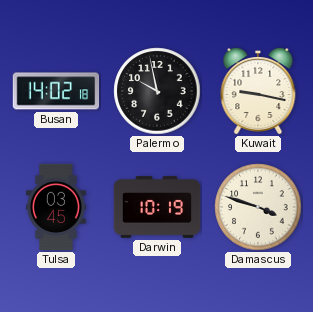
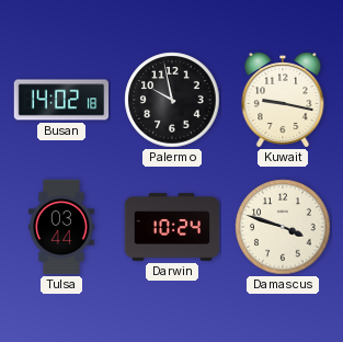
Tulsa: 03:45 -> 03:44
Darwin: 10:19 -> 10:24
